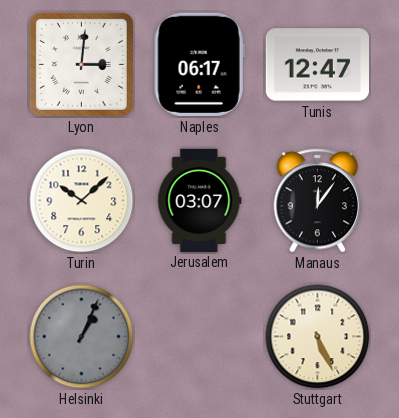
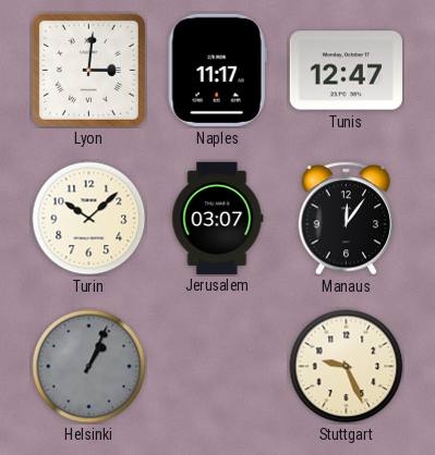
Naples: 06:17 -> 11:17
Stuttgart: 5:26 -> 9:26
